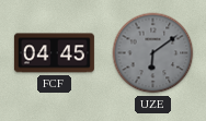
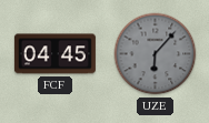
UZE: 6:09 -> 6:07
